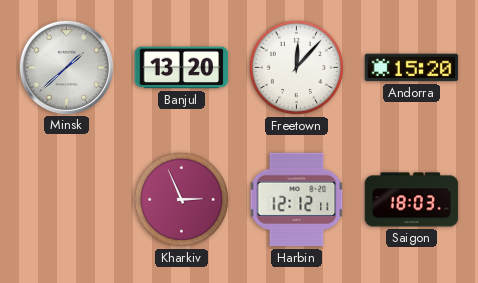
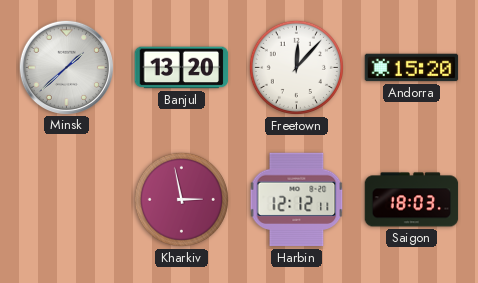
Kharkiv: 2:56 -> 2:58
